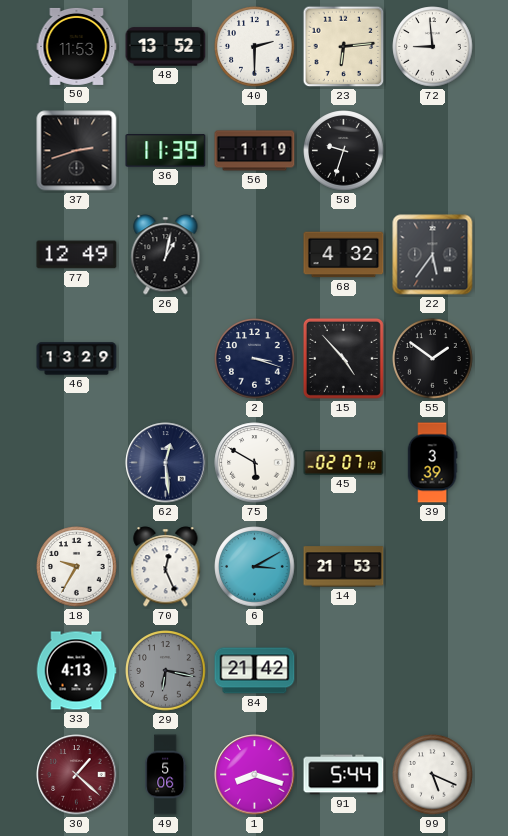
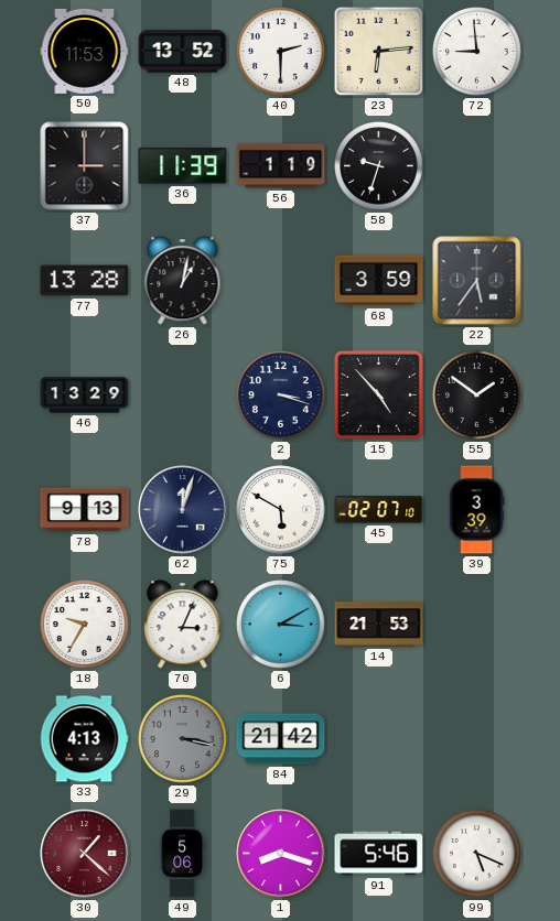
37: 2:42 -> 3:00
77: 12:49 -> 13:28
68: 4:32 -> 3:59
78: none -> 9:13
62: 12:29 -> 12:03
70: 12:26 -> 3:04
29: 6:17 -> 3:17
91: 5:44 -> 5:46
